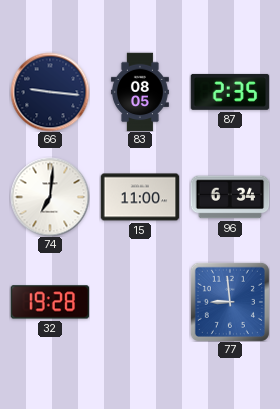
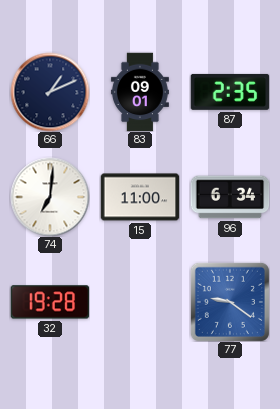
66: 9:16 -> 1:11
83: 08:05 -> 09:01
77: 8:59 -> 9:21
